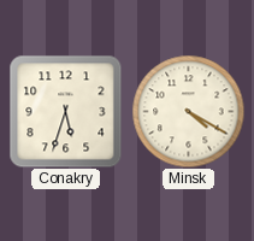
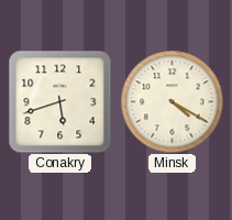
Conakry: 5:33 -> 5:42
